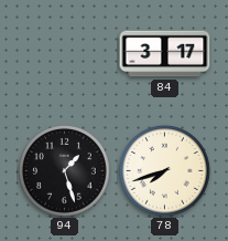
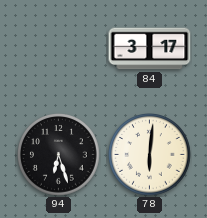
94: 1:27 -> 6:27
78: 7:42 -> 6:01
